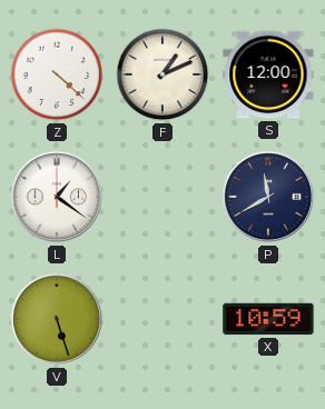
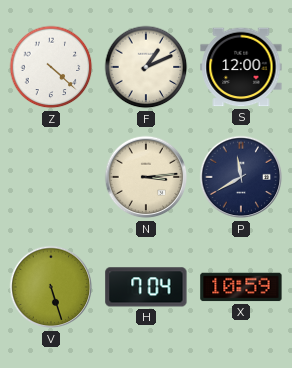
L: 1:21 -> none
N: none -> 3:14
H: none -> 7:04
